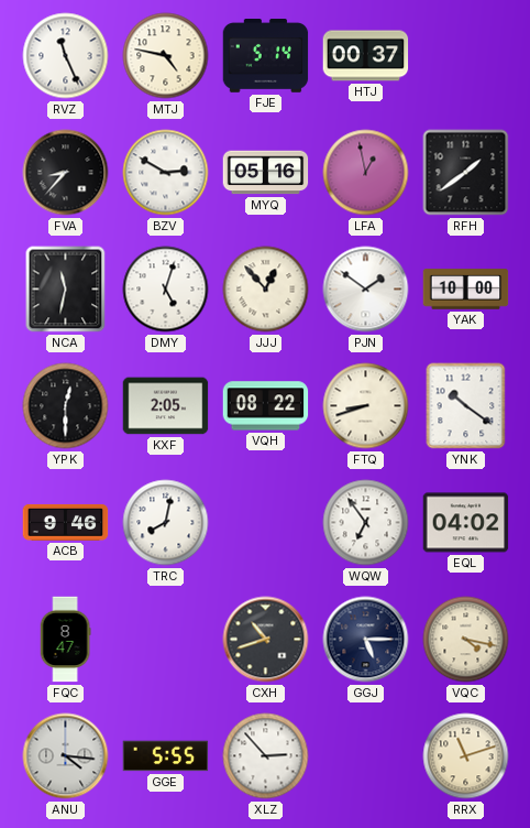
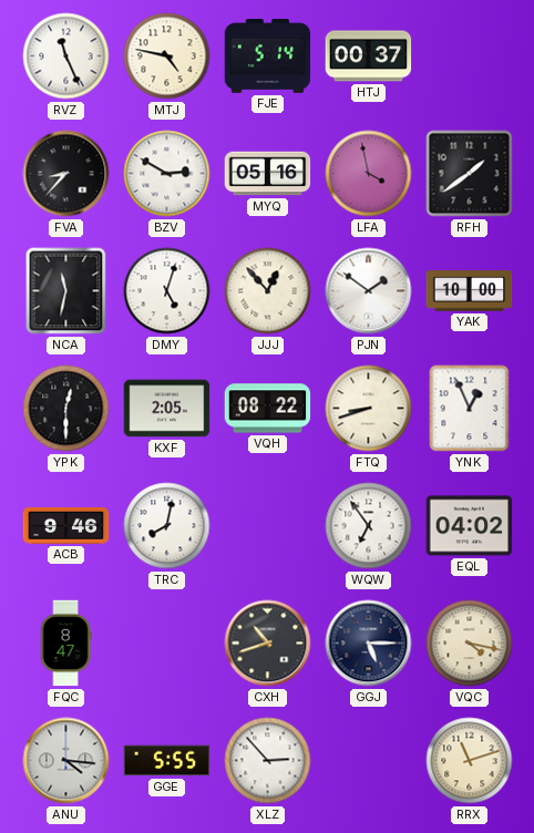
LFA: 12:58 -> 3:58
YNK: 10:21 -> 12:56
